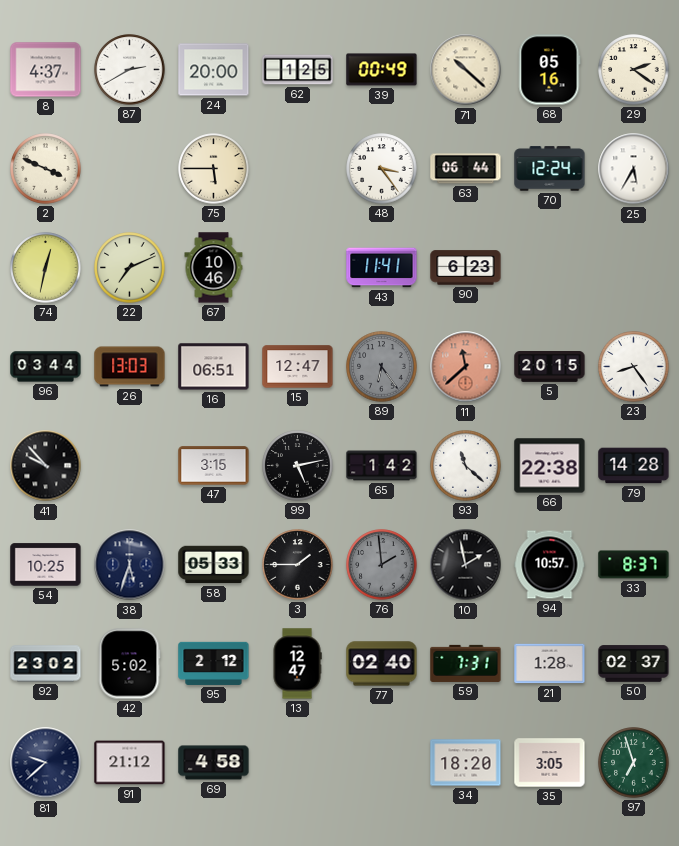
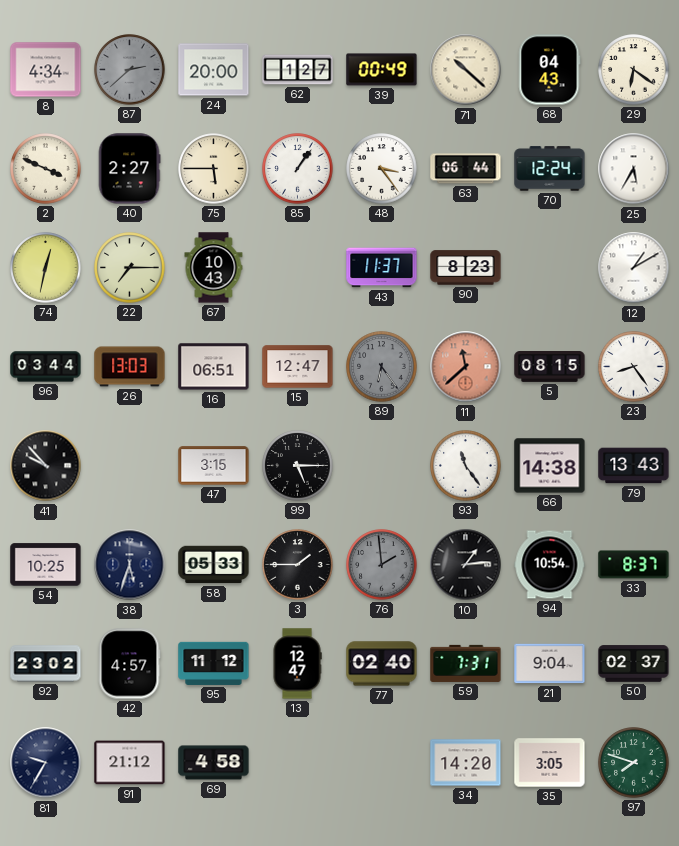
8: 4:37 -> 4:34
87: 2:40 -> 2:38
87 dial: white -> grey
62: 1:25 -> 1:27
68: 05:16 -> 04:43
29: 2:21 -> 6:21
40: none -> 2:27
85: none -> 1:06
22: 7:11 -> 7:15
67: 10:46 -> 10:43
43: 11:41 -> 11:37
90: 6:23 -> 8:23
12: none -> 1:10
5: 20:15 -> 08:15
99: 5:13 -> 5:15
65: 1:42 -> none
93: 11:22 -> 11:24
66: 22:38 -> 14:38
79: 14:28 -> 13:43
10: 1:58 -> 1:14
94: 10:57 -> 10:54
42: 5:02 -> 4:57
95: 2:12 -> 11:12
21: 1:28 -> 9:04
81: 9:38 -> 9:35
34: 18:20 -> 14:20
97: 6:57 -> 7:48
